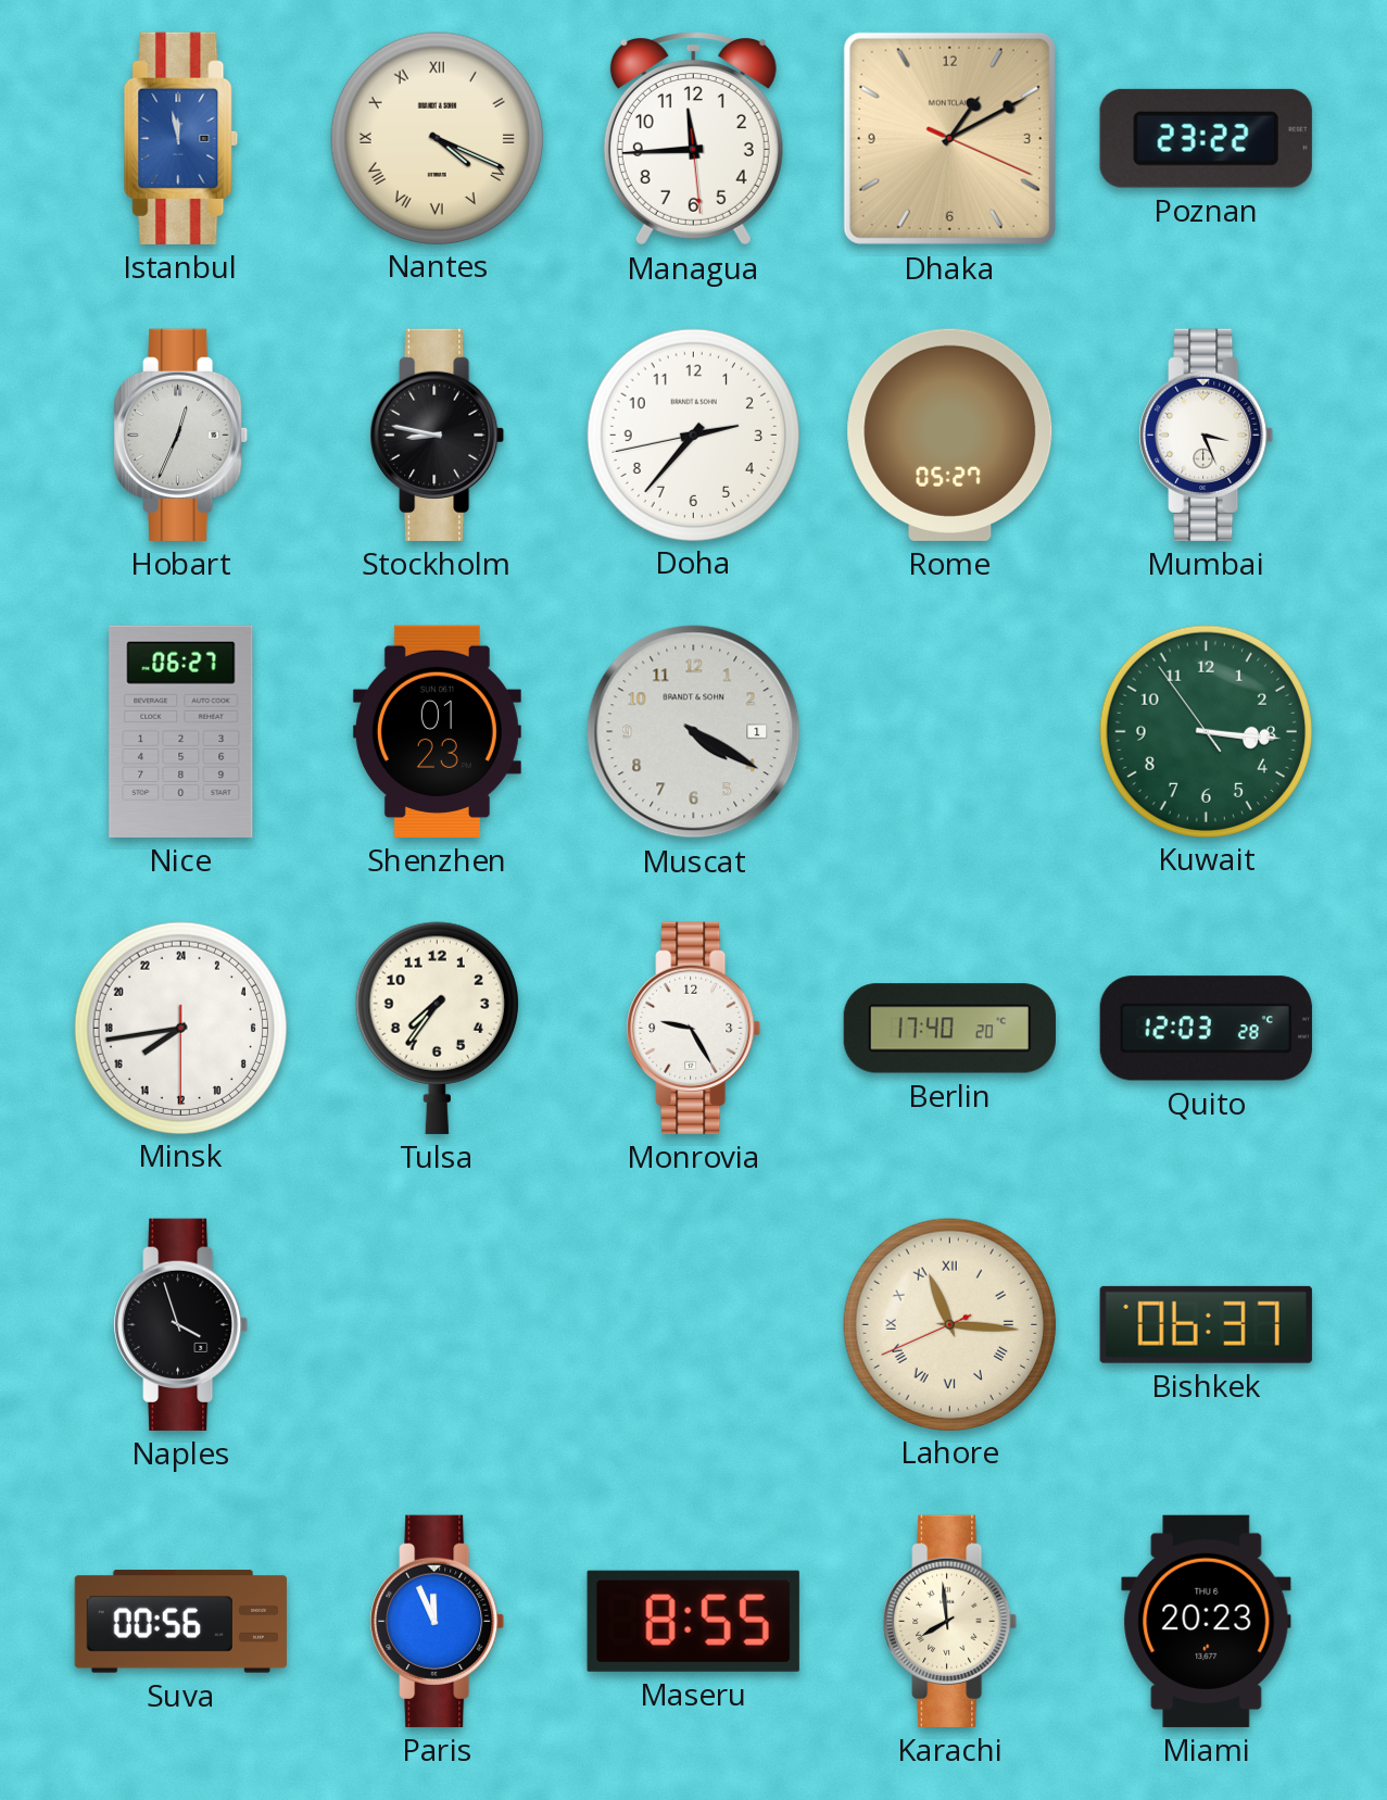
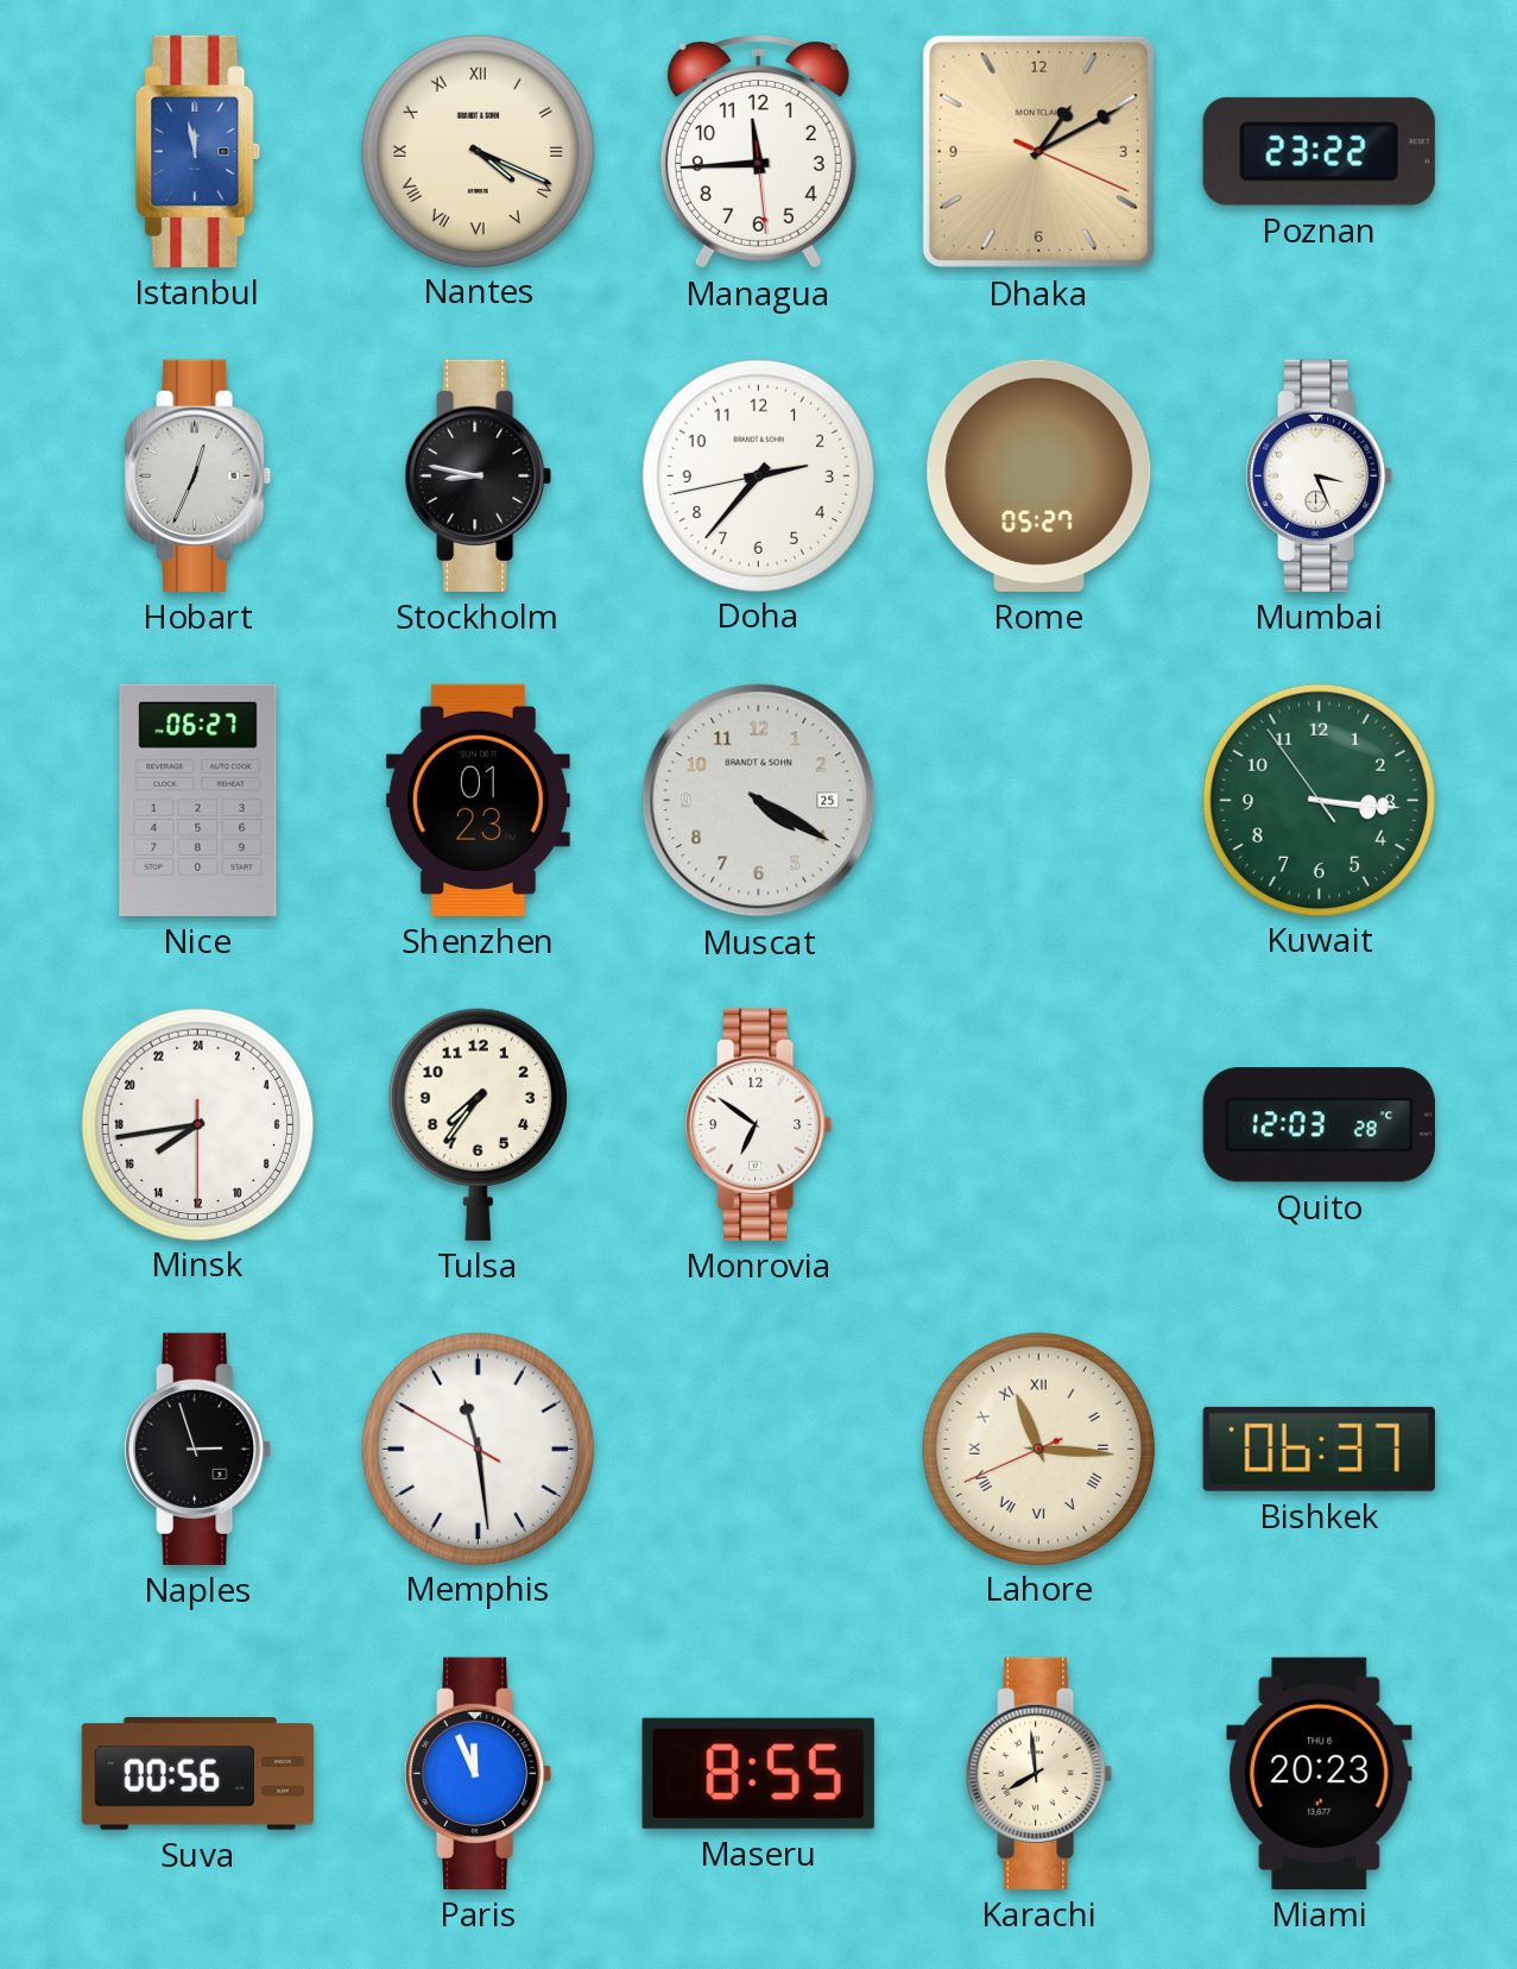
Muscat date: 1 -> 25
Monrovia: 9:25 -> 6:51
Berlin: 17:40 -> none
Naples: 3:57 -> 2:57
Memphis: none -> 11:28
